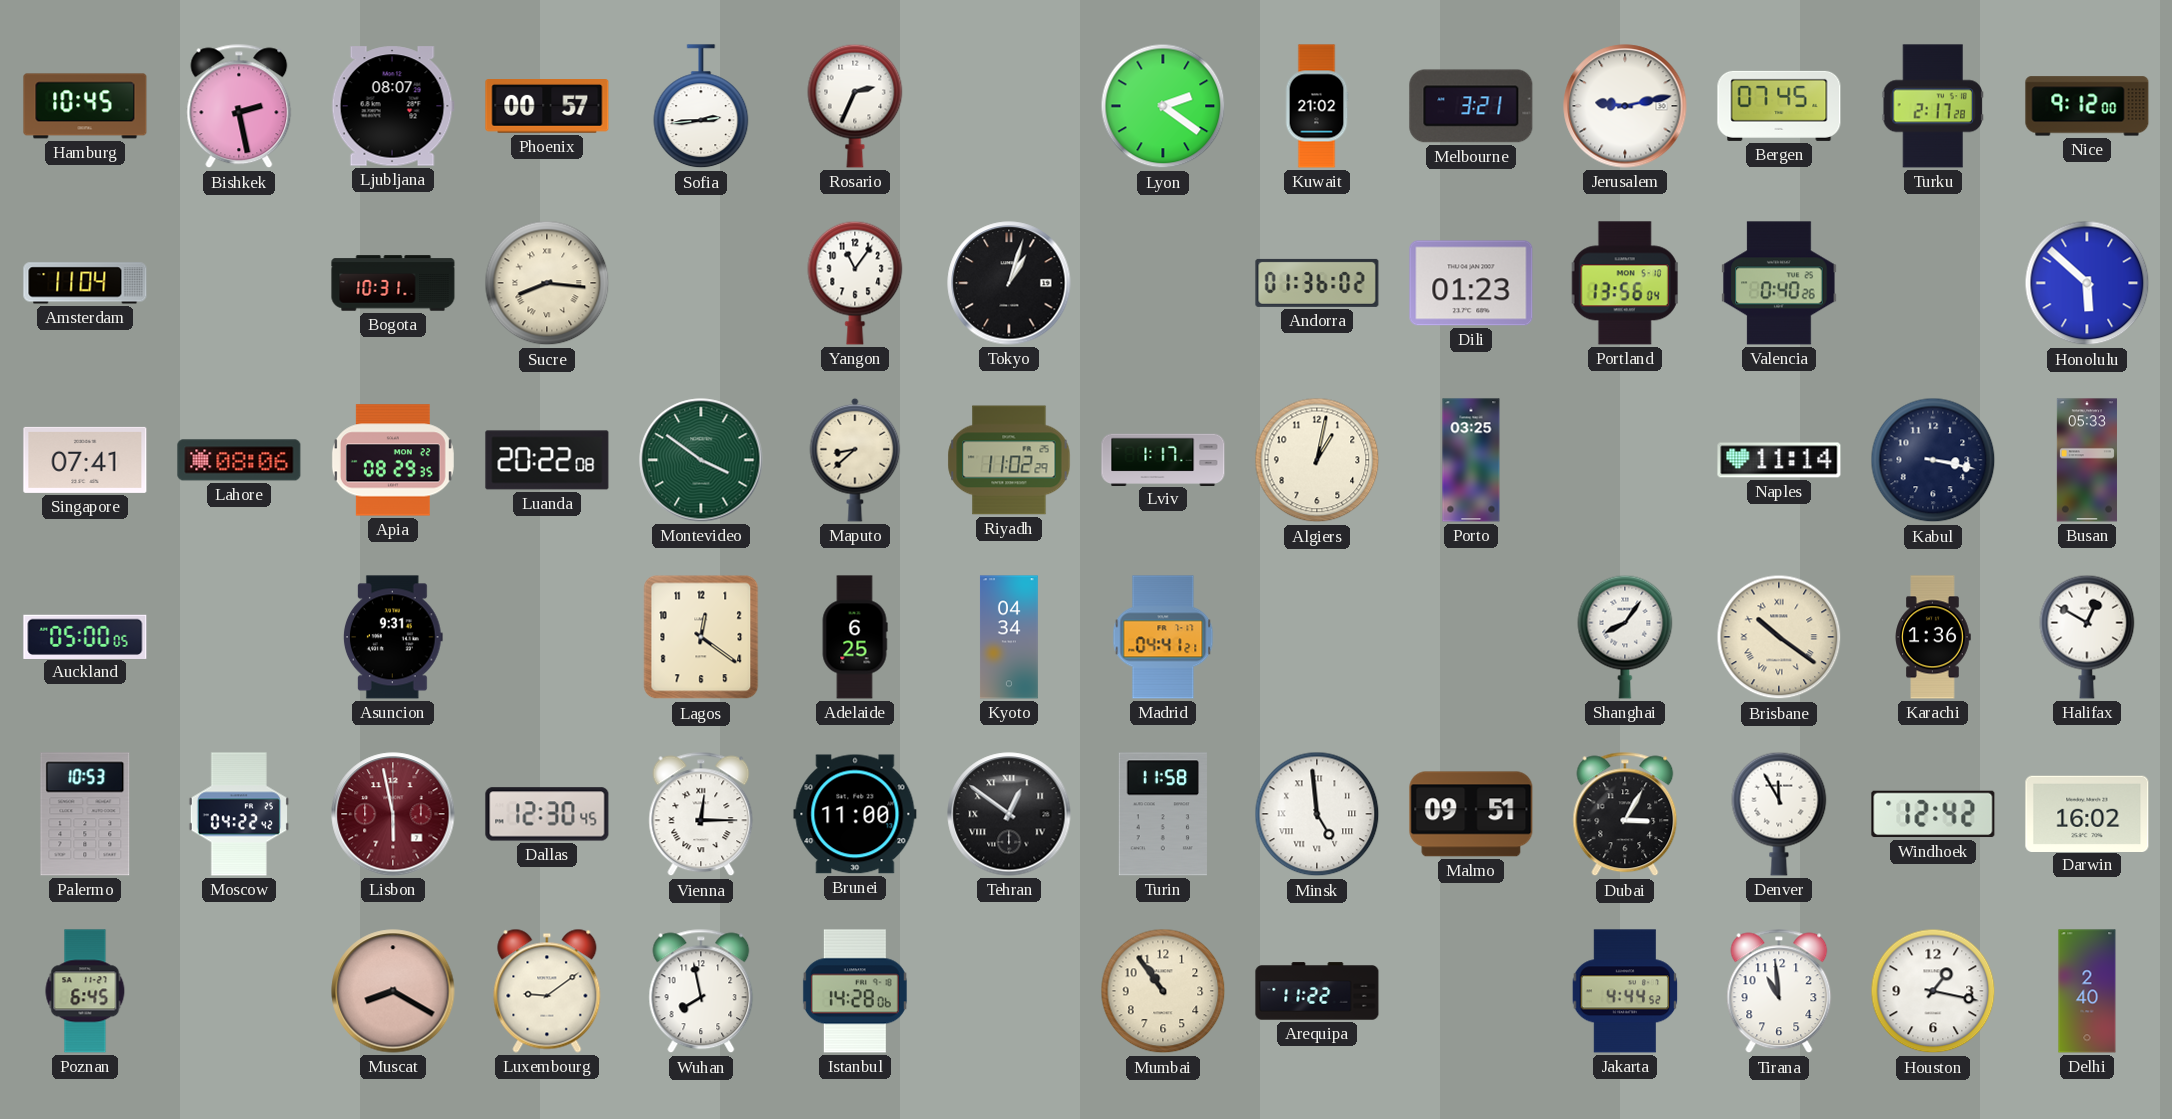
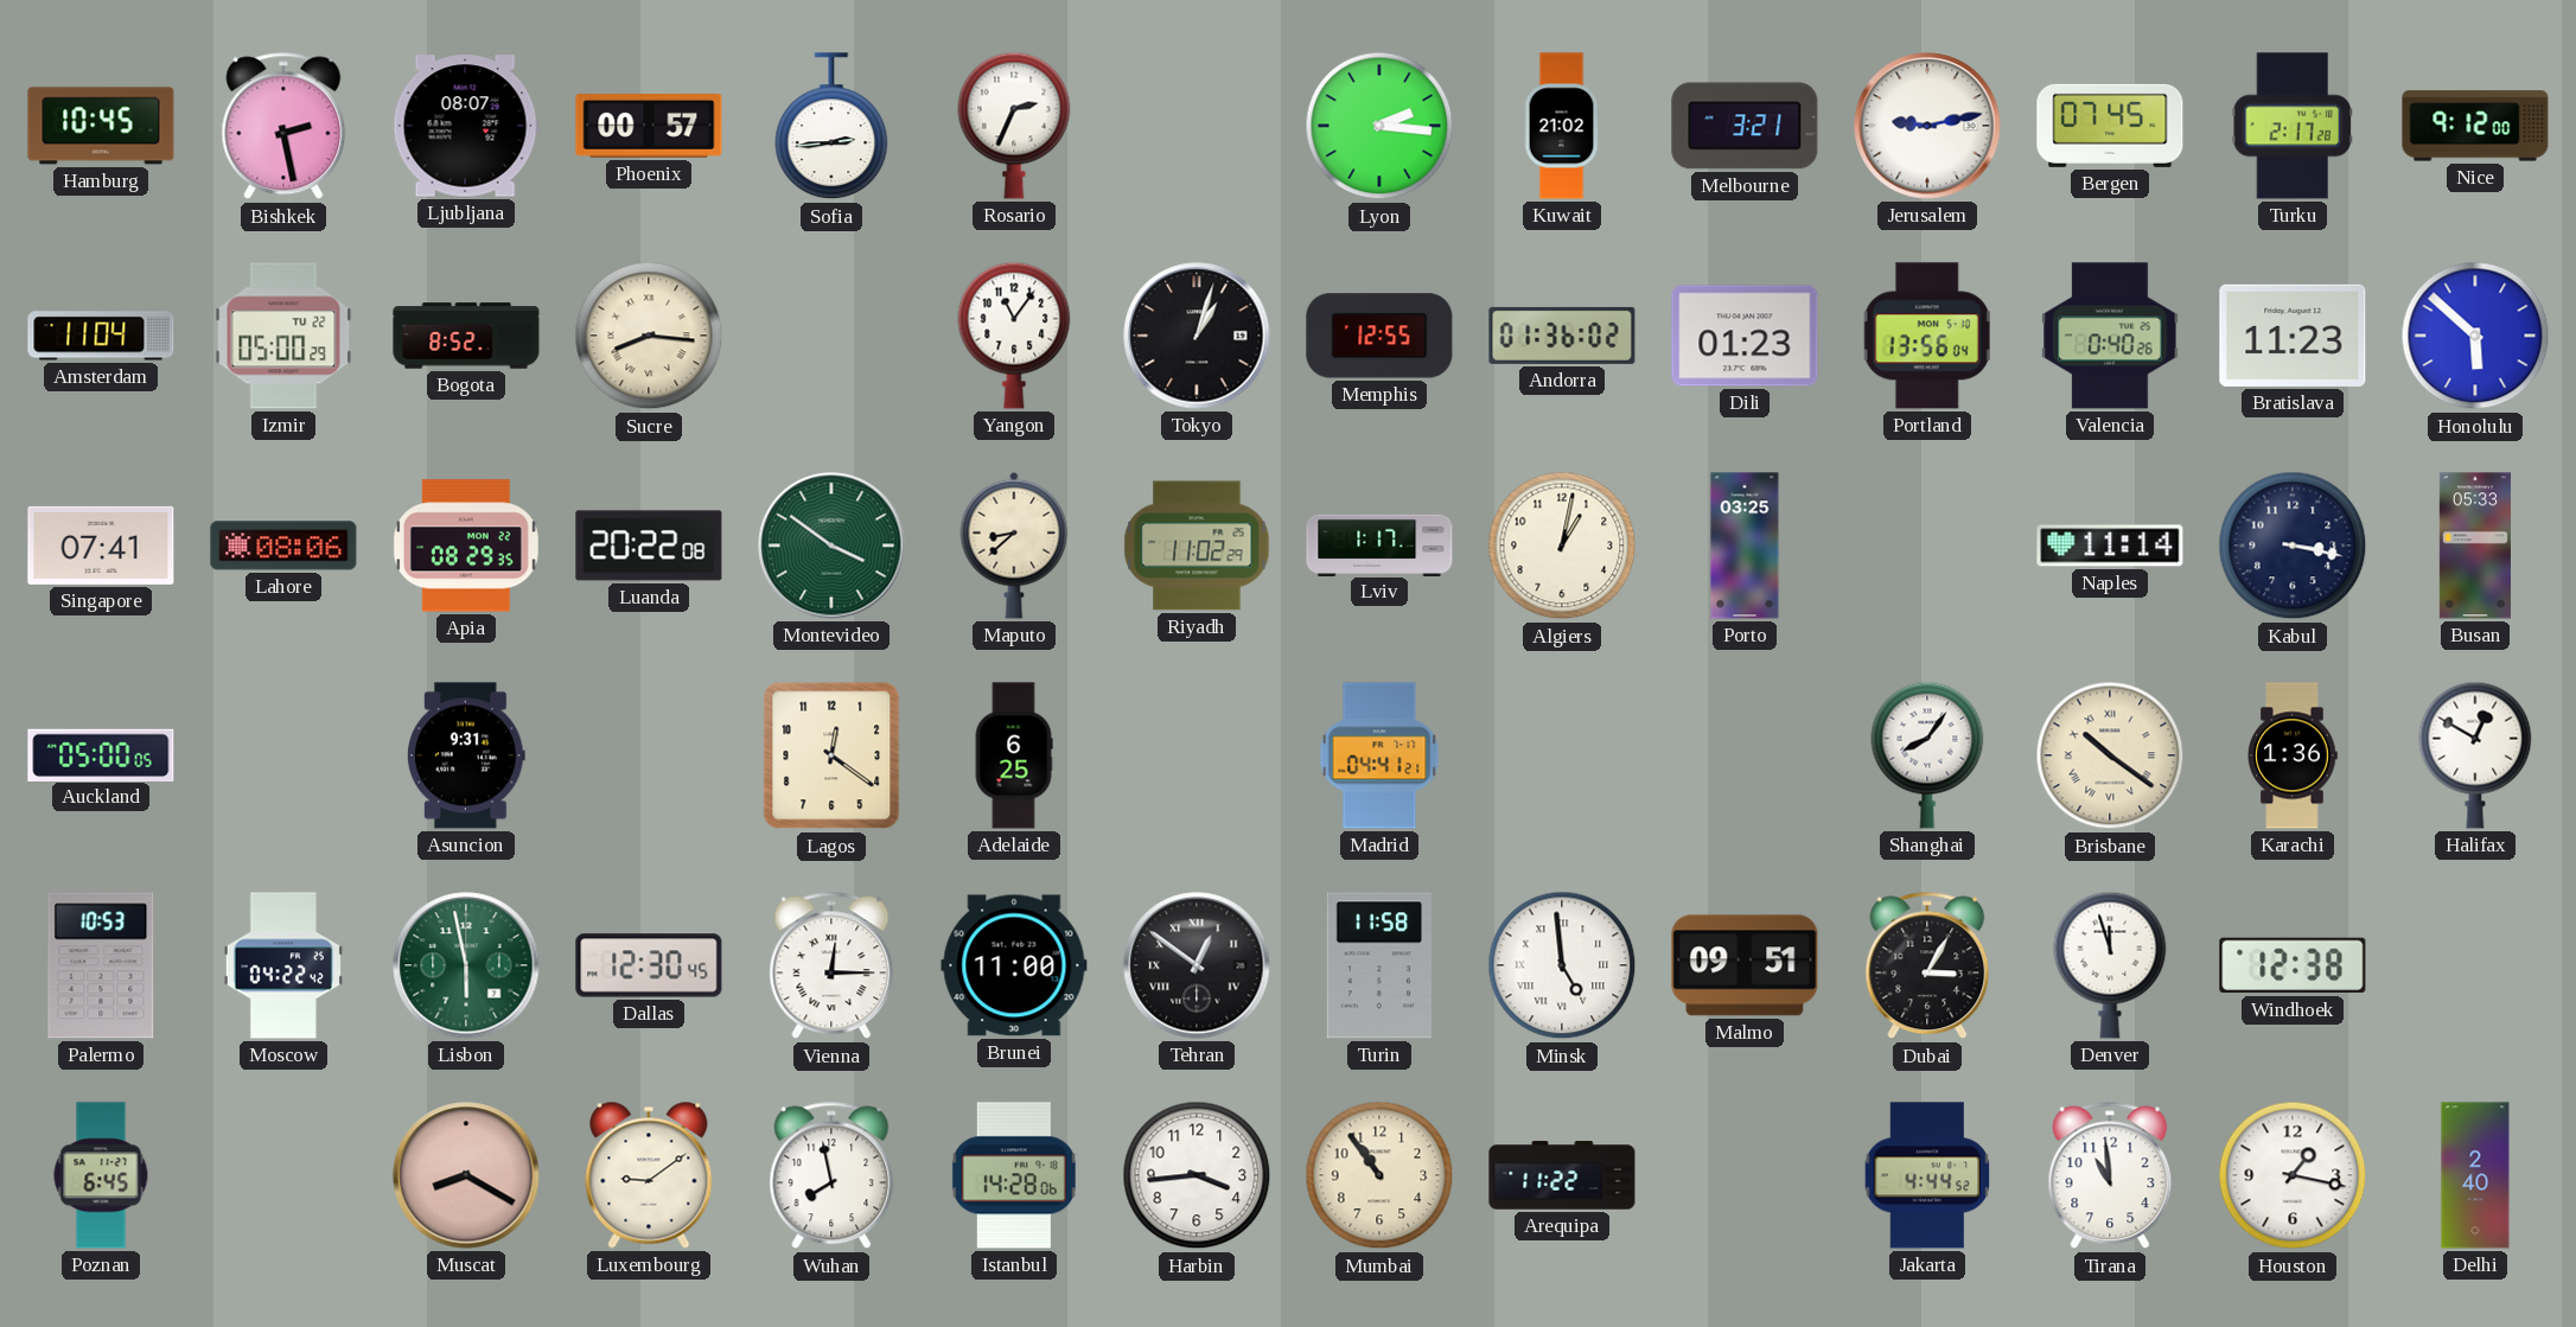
Lyon: 2:21 -> 2:16
Izmir: none -> 05:00
Bogota: 10:31 -> 8:52
Memphis: none -> 12:55
Bratislava: none -> 11:23
Kyoto: 04:34 -> none
Lisbon dial: burgundy -> green
Denver: 11:55 -> 11:57
Windhoek: 12:42 -> 12:38
Darwin: 16:02 -> none
Harbin: none -> 3:44
